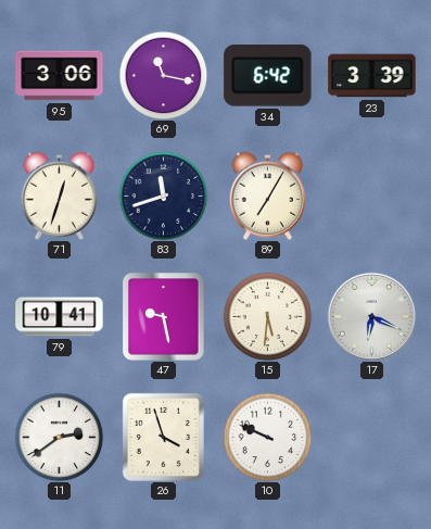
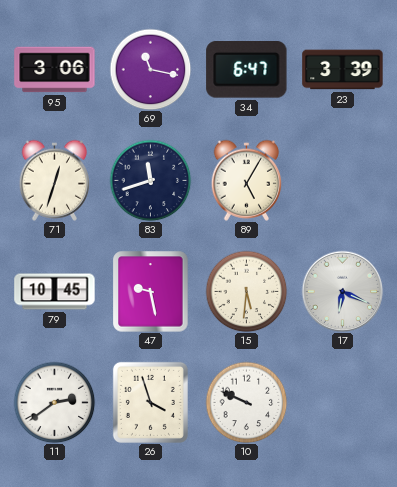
34: 6:42 -> 6:47
89: 7:05 -> 5:05
79: 10:41 -> 10:45
